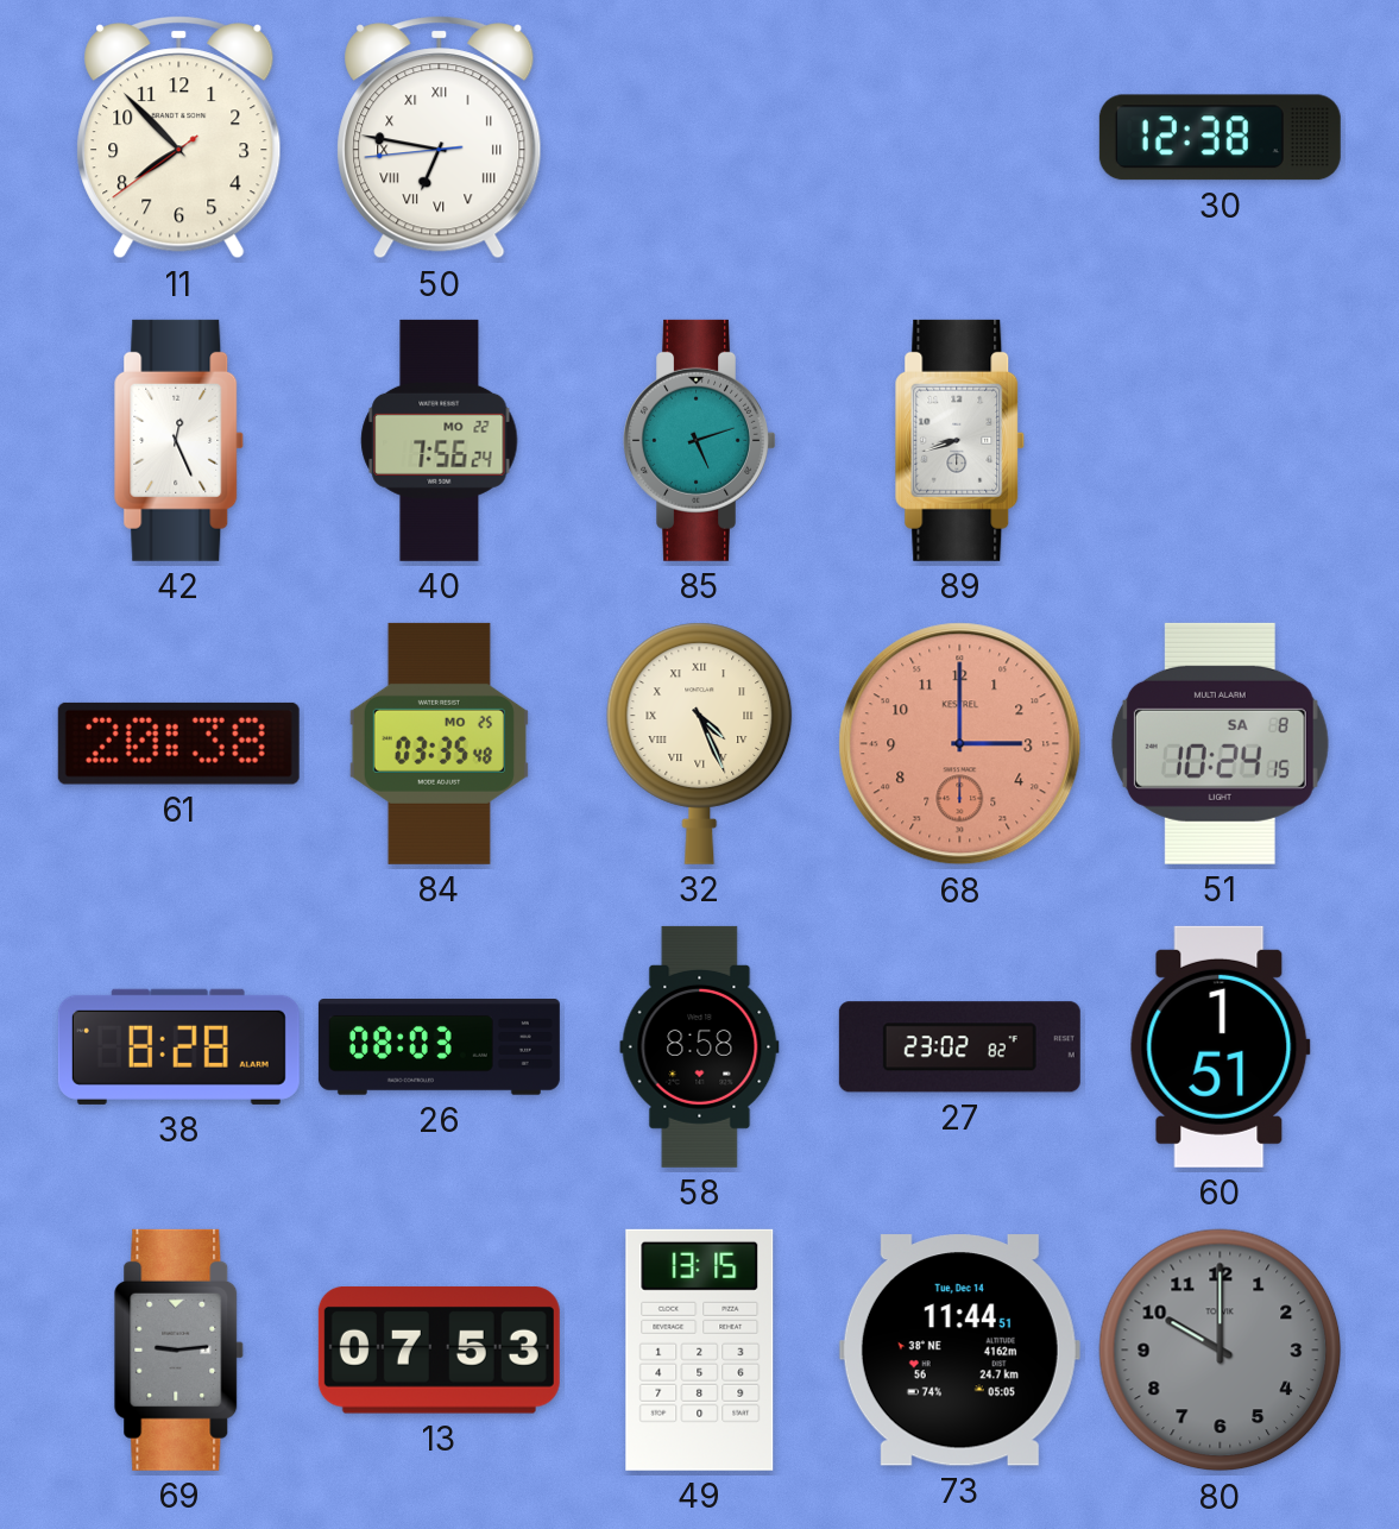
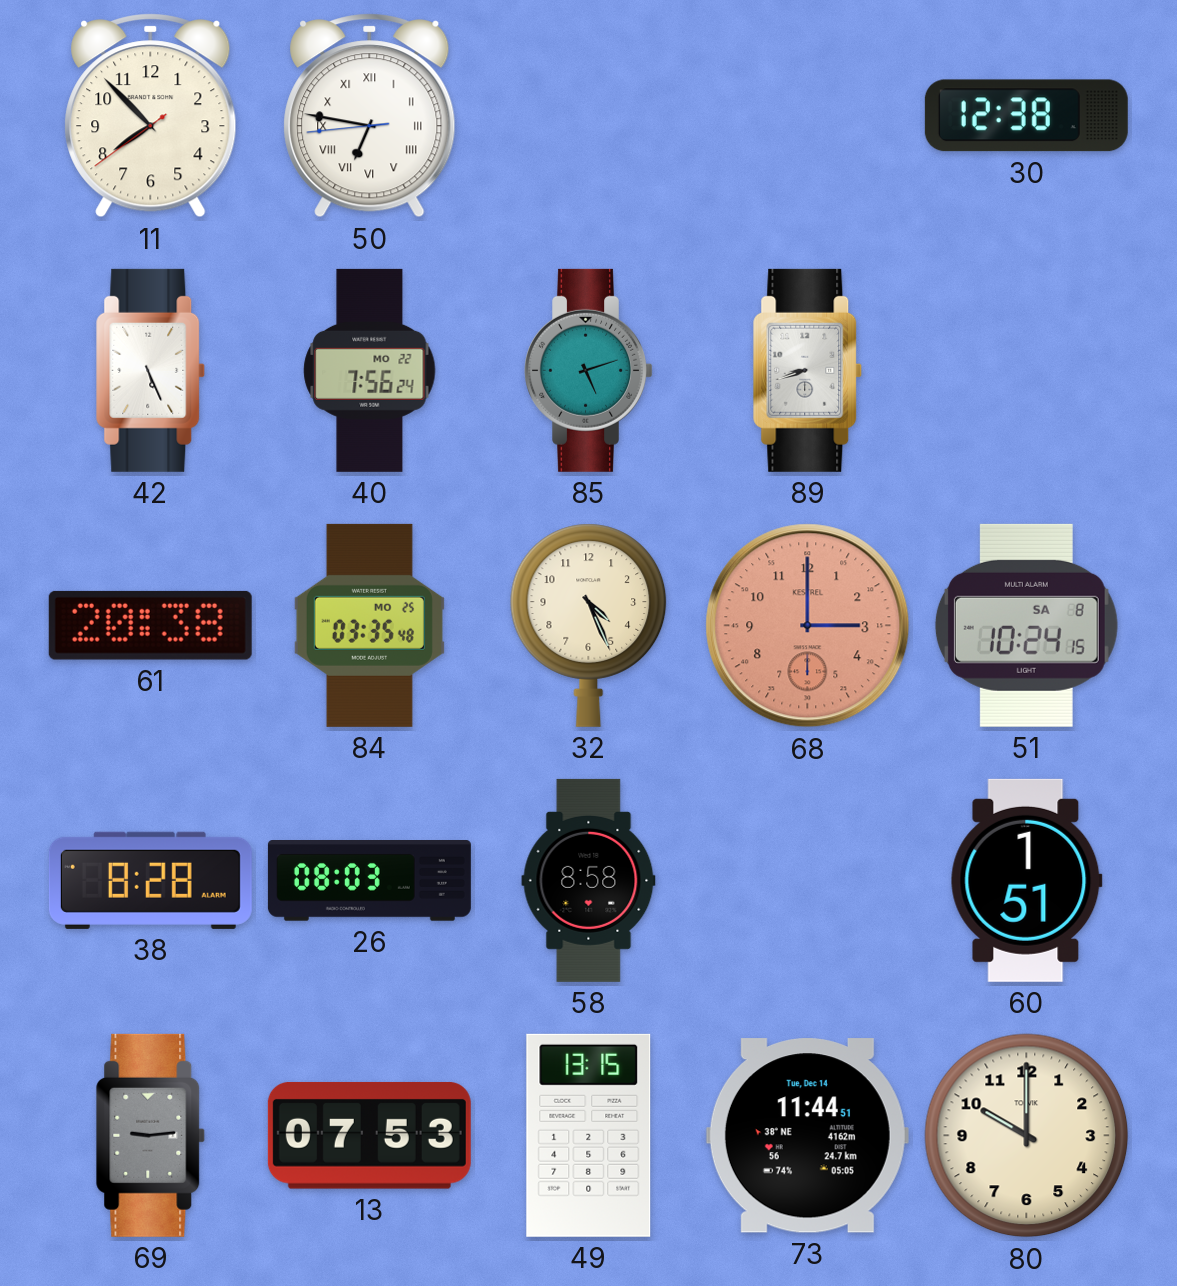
42: 12:26 -> 5:26
32 numerals: Roman -> Arabic
27: 23:02 -> none
80 dial: grey -> cream
